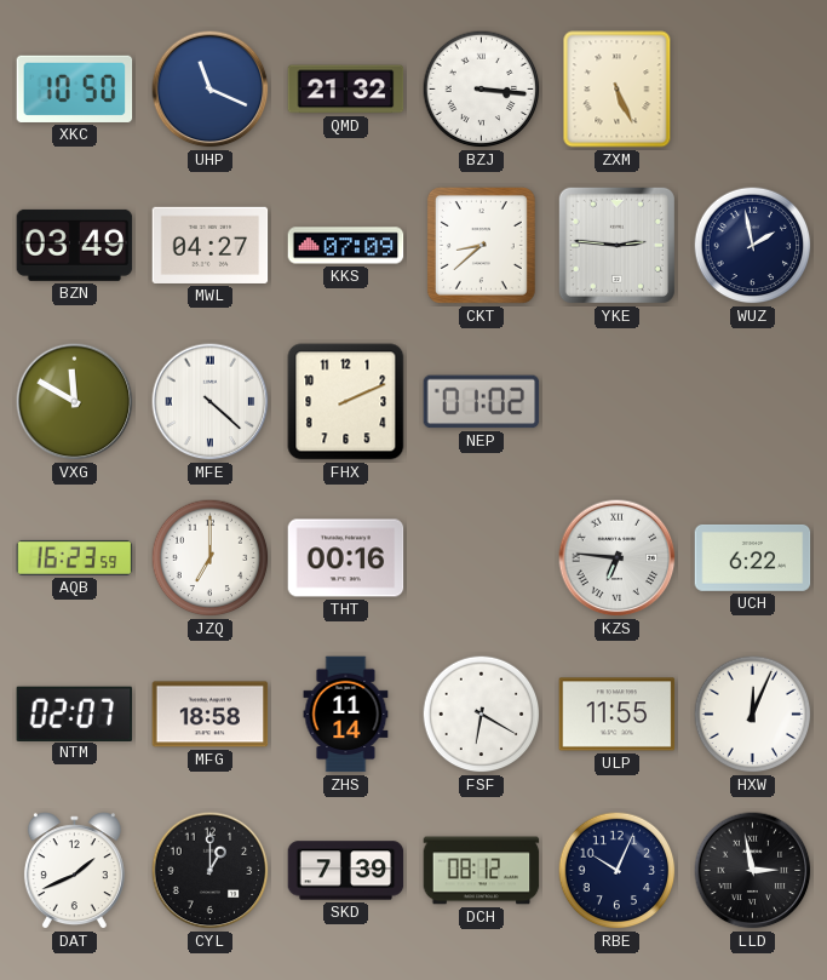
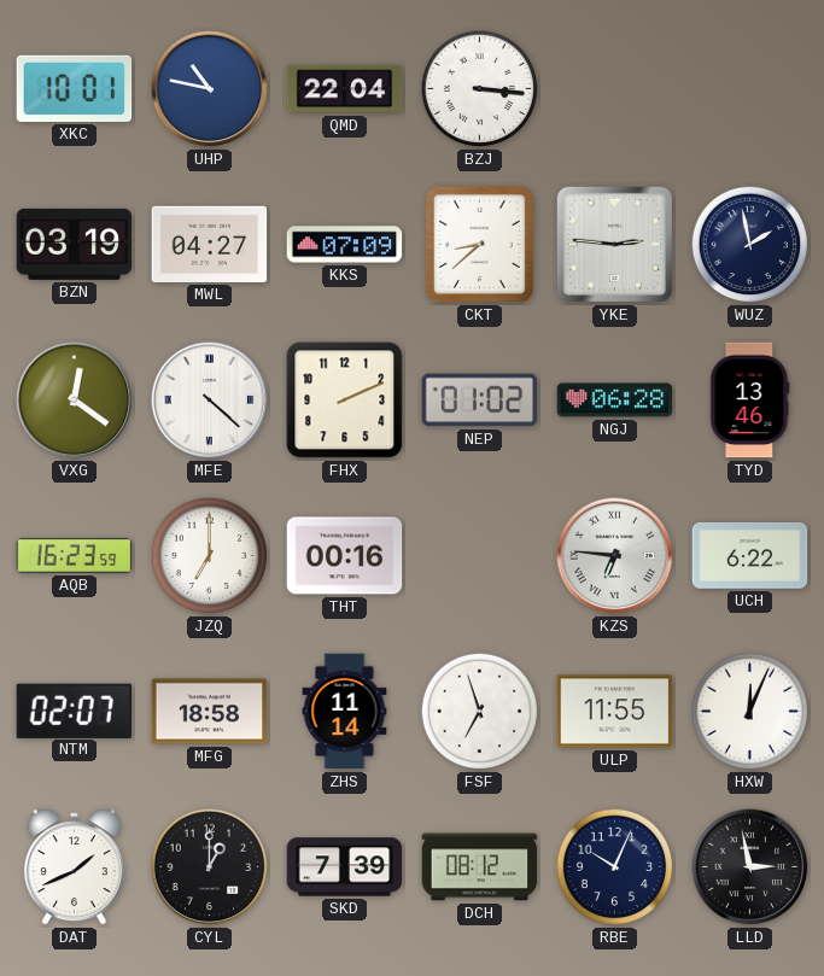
XKC: 10:50 -> 10:01
UHP: 11:19 -> 10:47
QMD: 21:32 -> 22:04
ZXM: 5:26 -> none
BZN: 03:49 -> 03:19
VXG: 11:50 -> 12:21
NGJ: none -> 06:28
TYD: none -> 13:46
FSF: 6:20 -> 6:57
